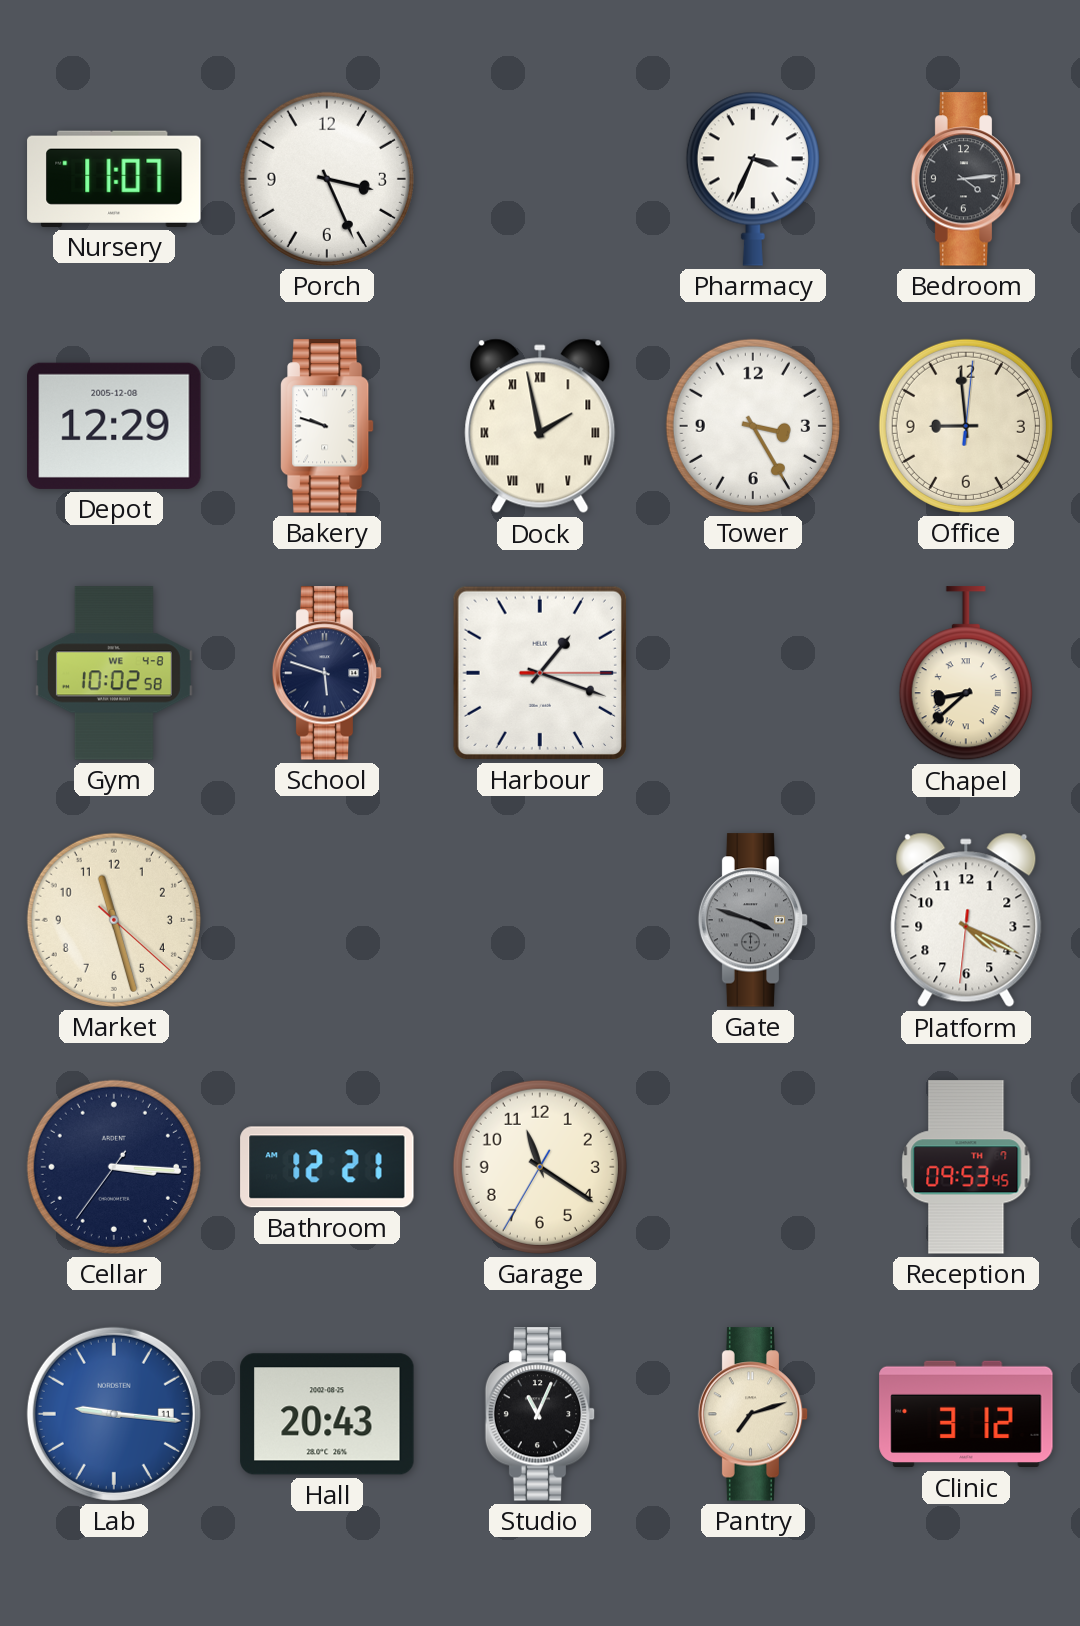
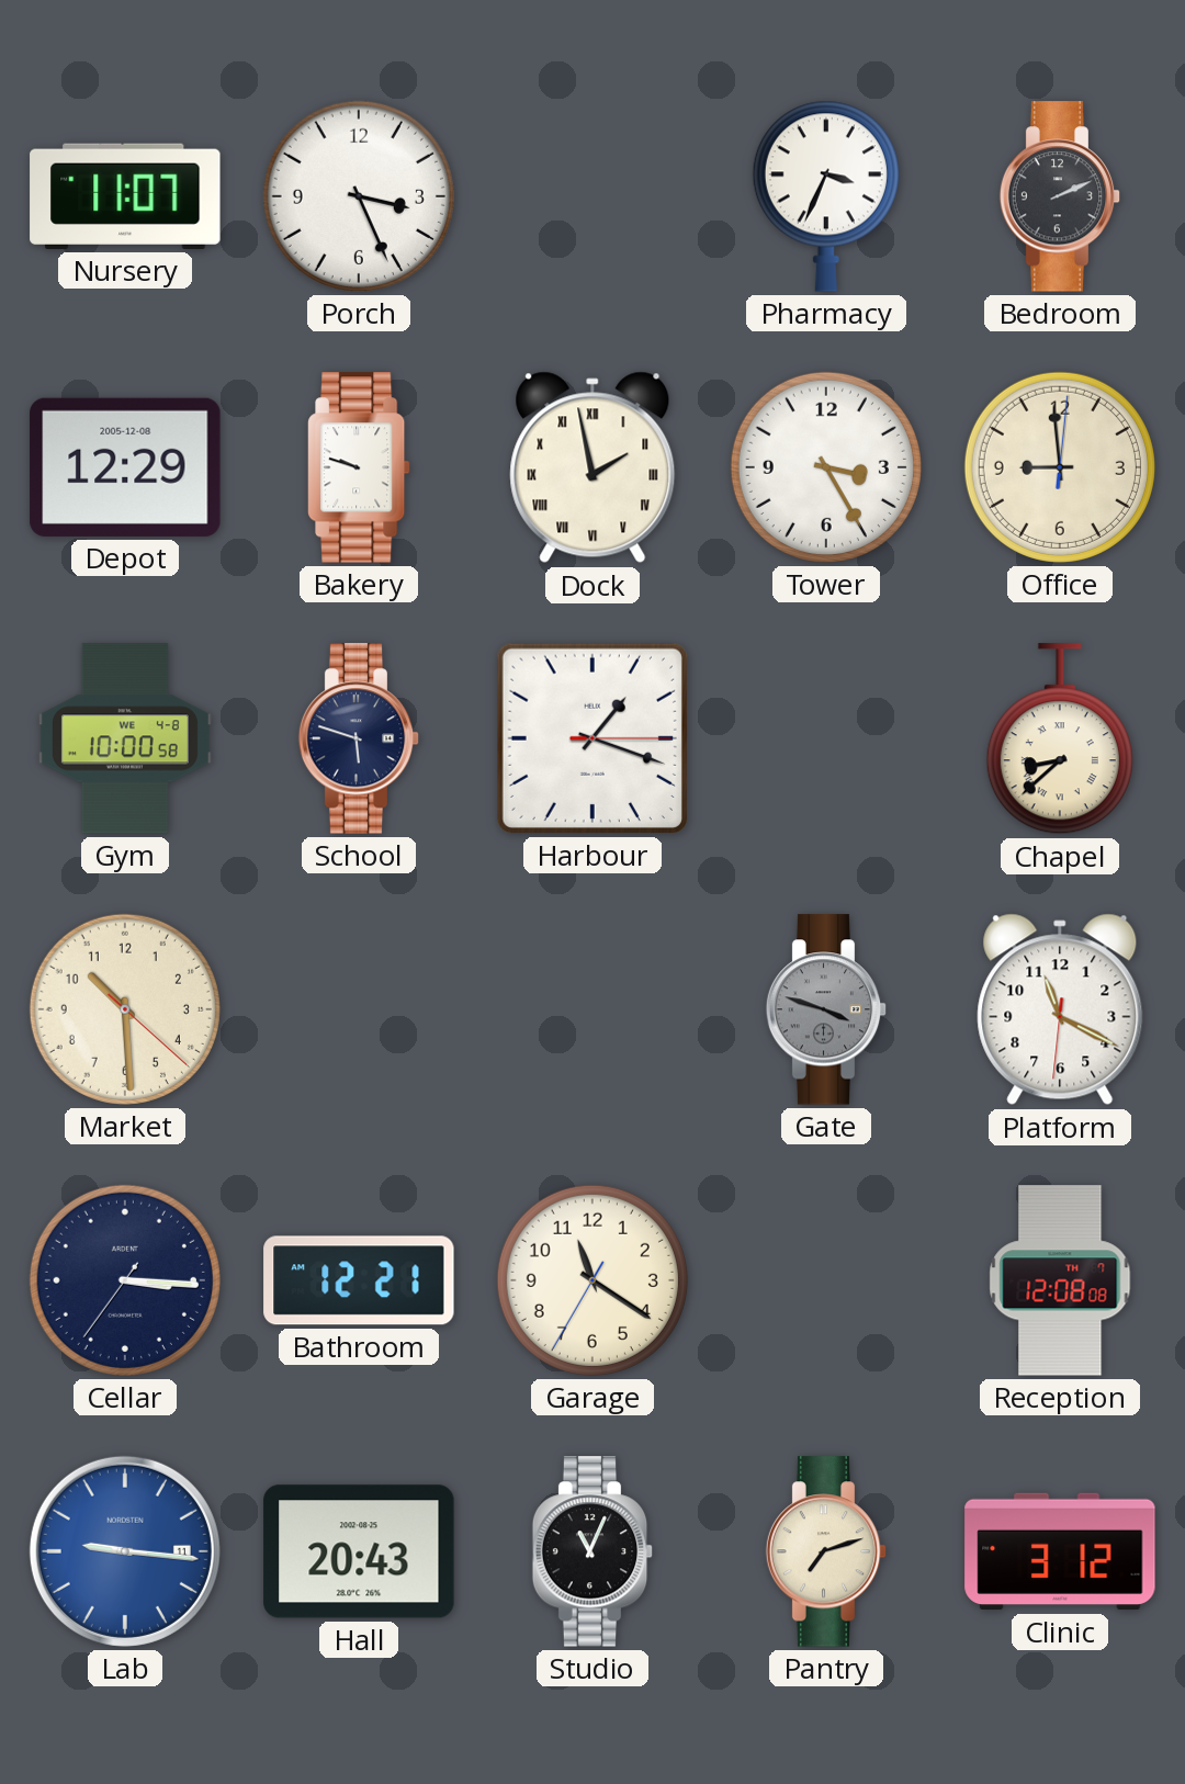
Bedroom: 4:14 -> 2:11
Gym: 10:02 -> 10:00
Market: 11:27 -> 10:29
Platform: 4:19 -> 11:19
Reception: 09:53 -> 12:08
